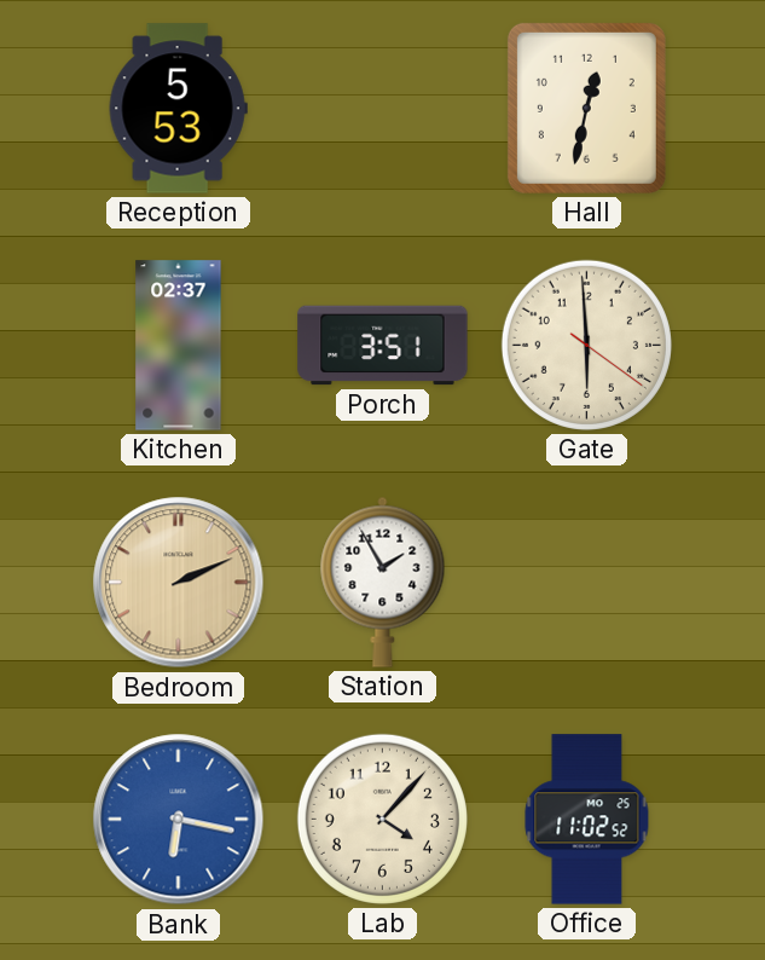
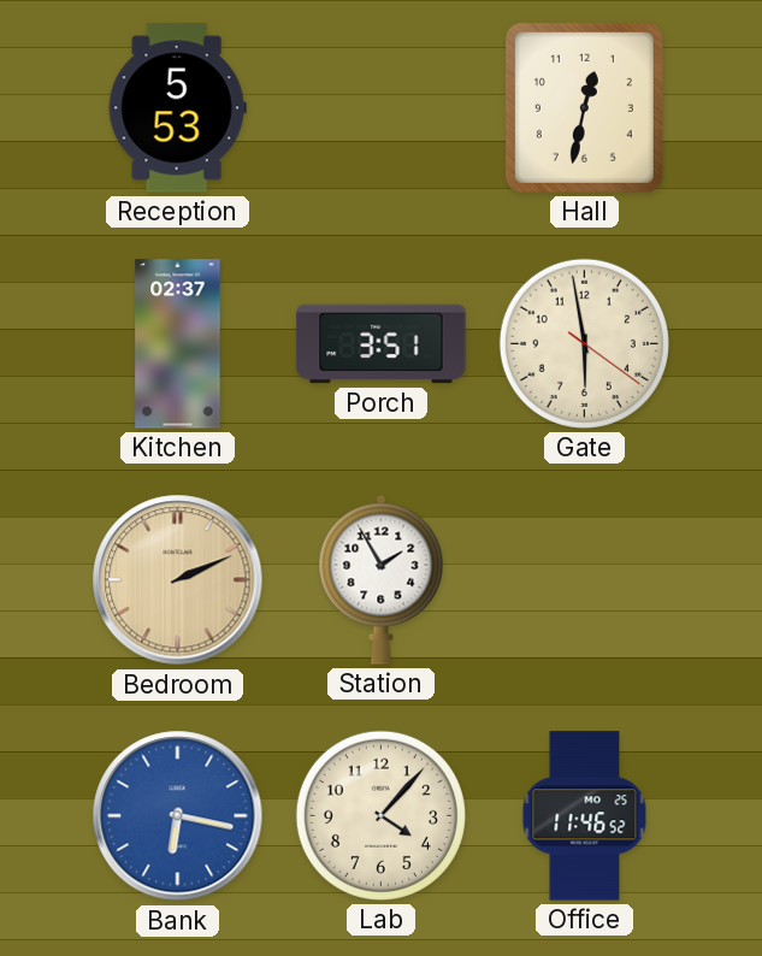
Gate: 5:59 -> 5:58
Office: 11:02 -> 11:46
